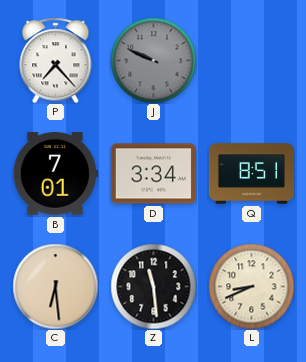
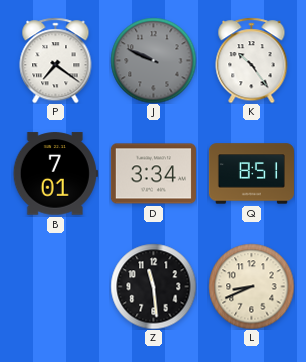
P: 7:23 -> 7:21
K: none -> 10:24
C: 6:29 -> none
